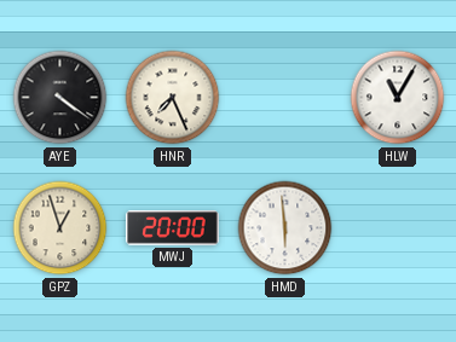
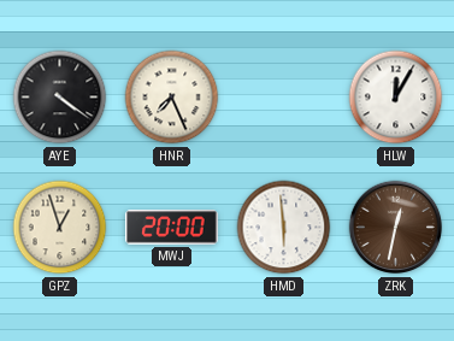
HLW: 11:05 -> 12:05
ZRK: none -> 12:32
